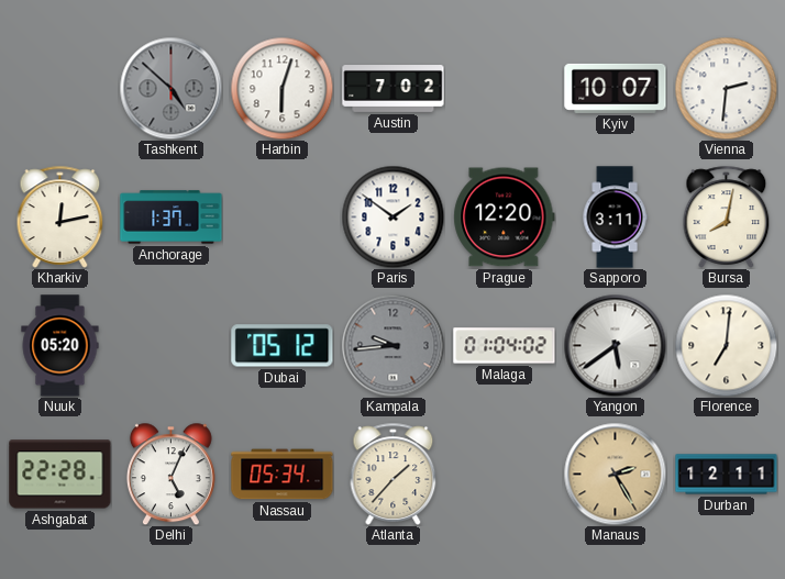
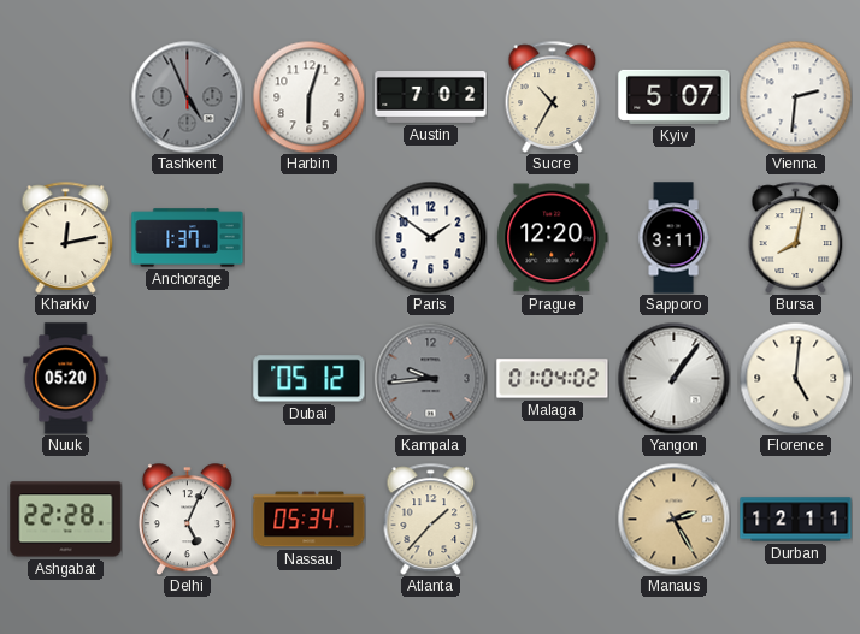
Tashkent: 4:52 -> 4:56
Sucre: none -> 10:35
Kyiv: 10:07 -> 5:07
Yangon: 5:39 -> 1:06
Florence: 7:01 -> 5:01
